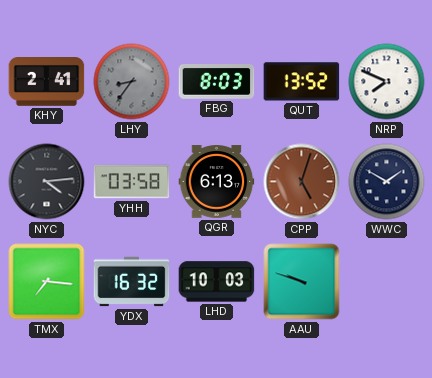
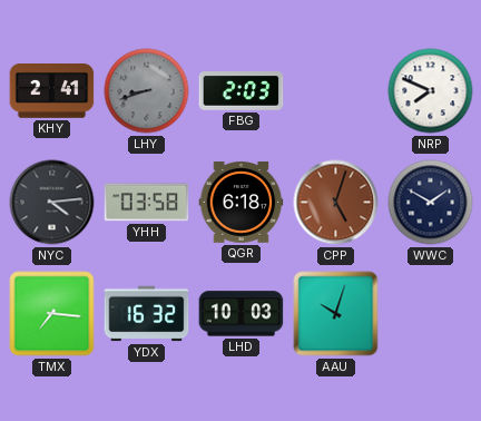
LHY: 8:36 -> 8:42
FBG: 8:03 -> 2:03
QUT: 13:52 -> none
QGR: 6:13 -> 6:18
AAU: 9:48 -> 10:03
